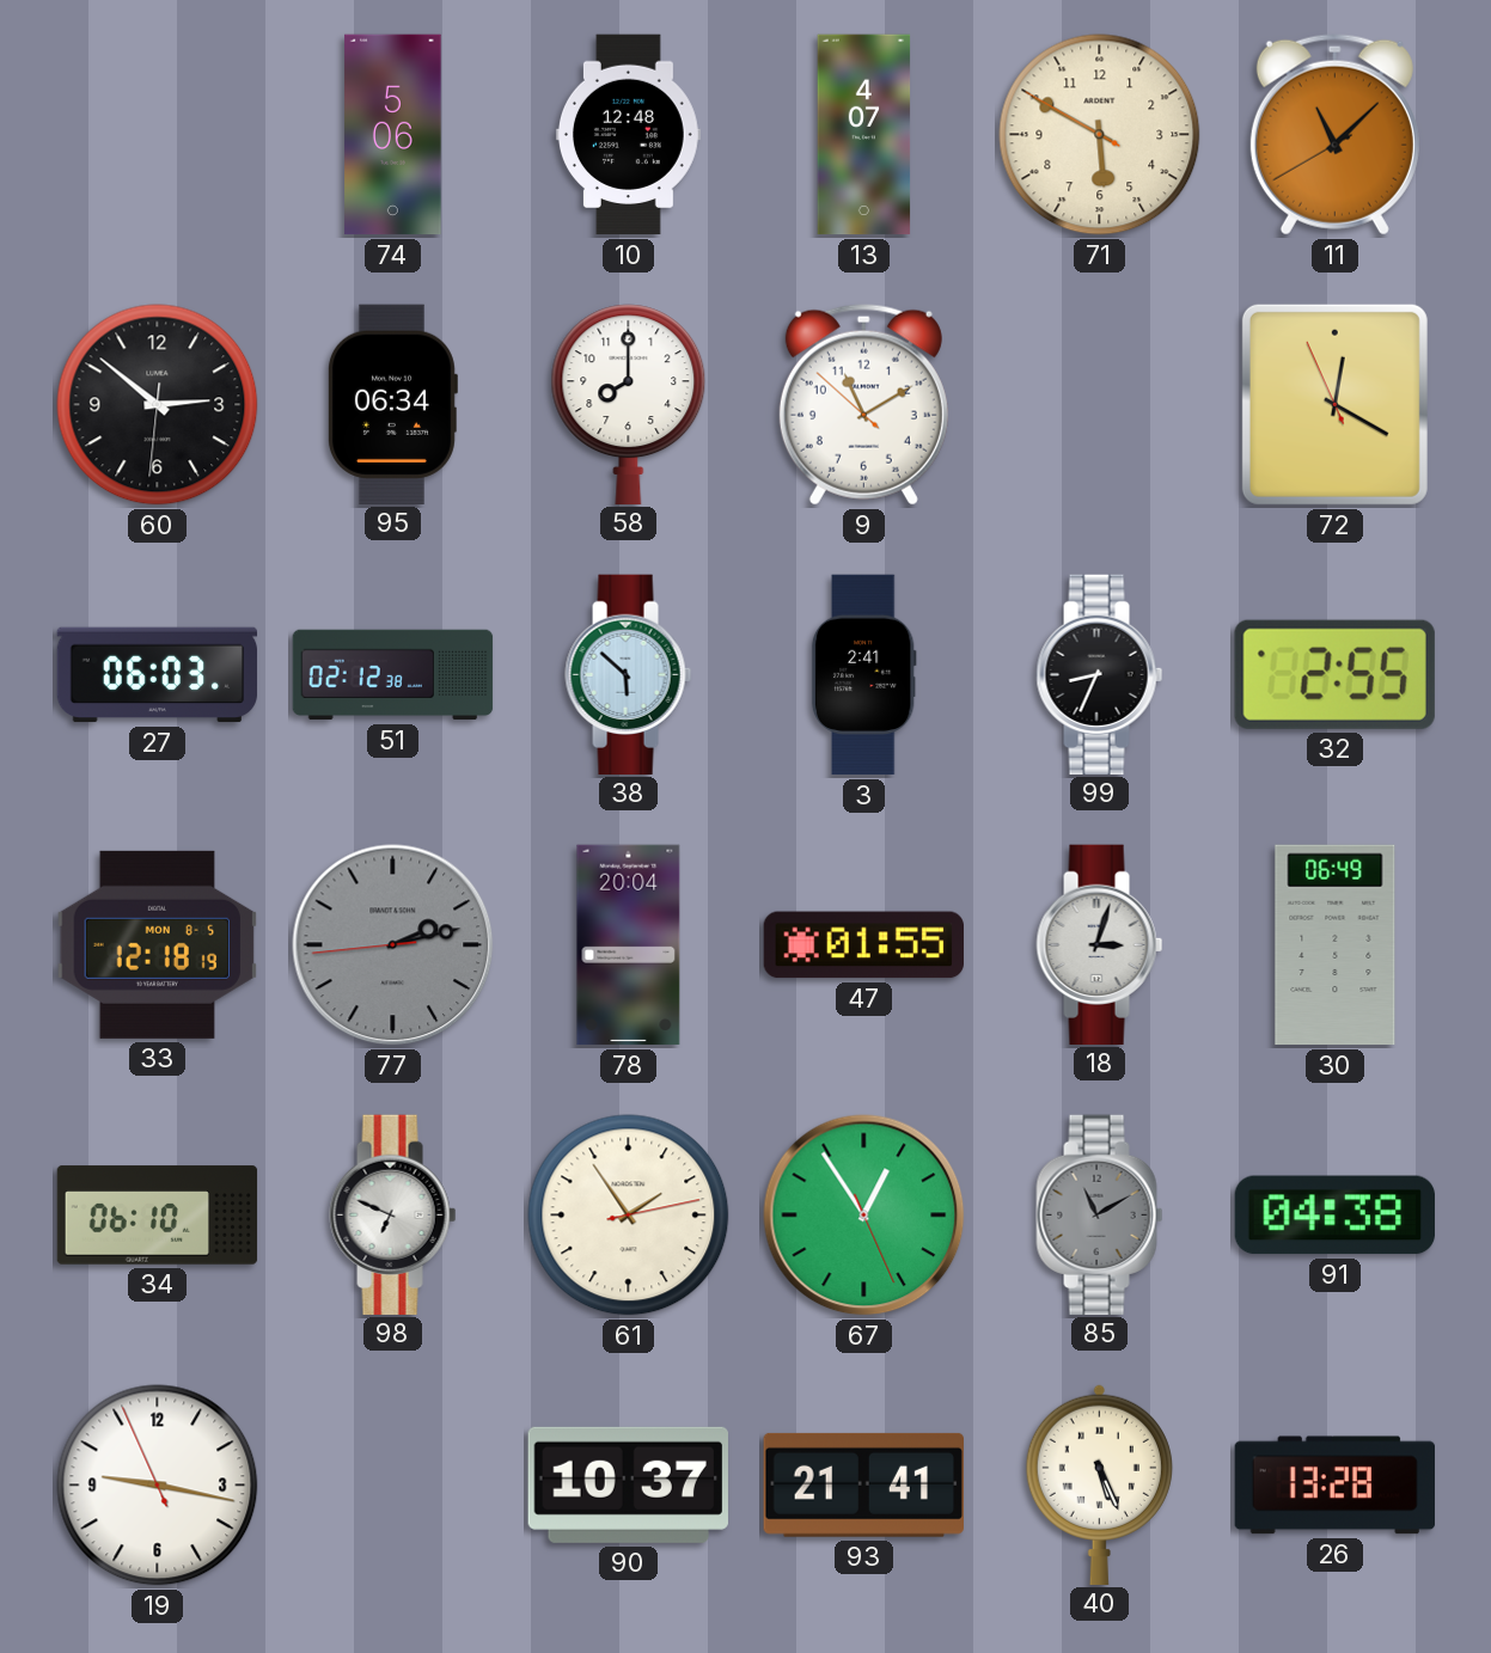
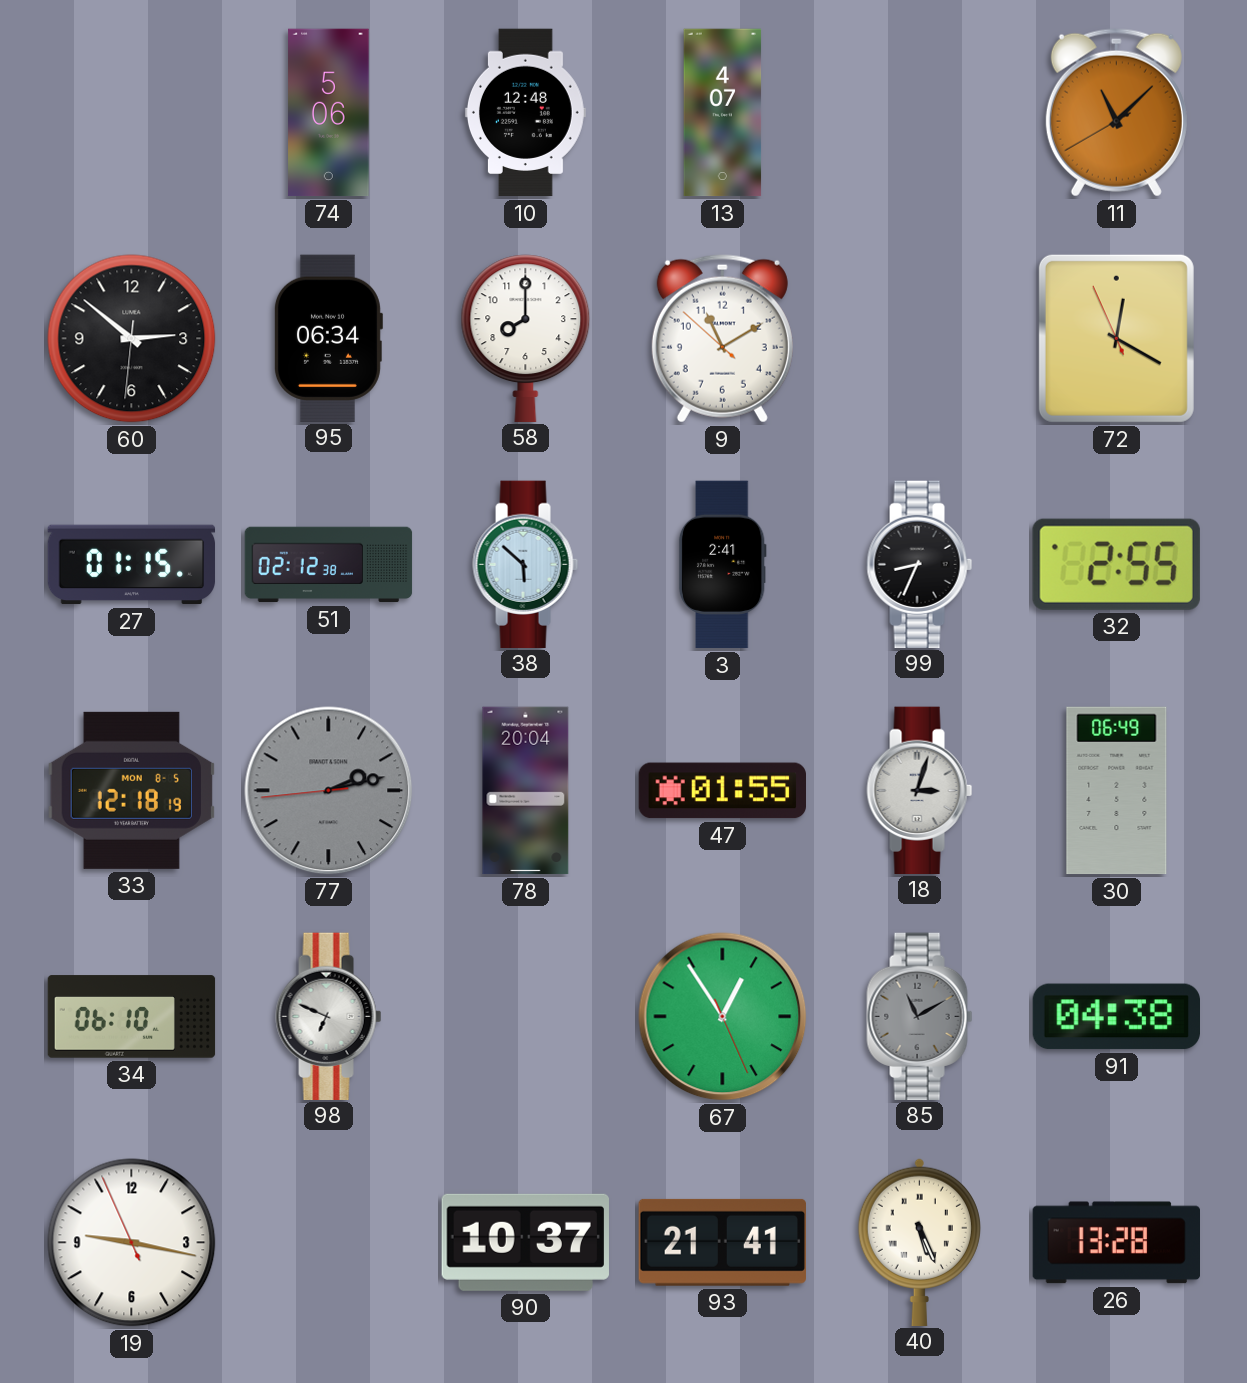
71: 5:49 -> none
27: 06:03 -> 01:15
61: 1:54 -> none
